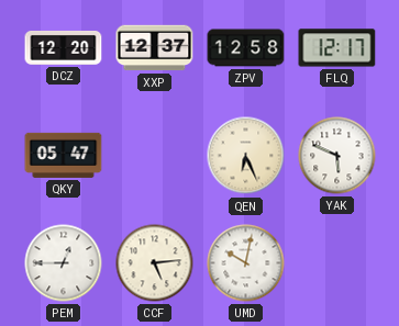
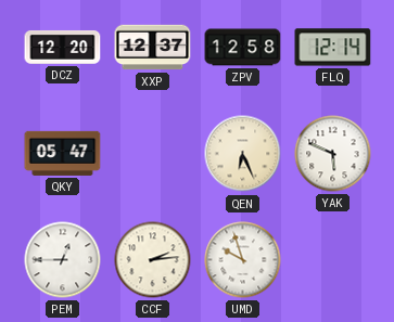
FLQ: 12:17 -> 12:14
CCF: 5:14 -> 2:14
UMD: 10:02 -> 9:57
